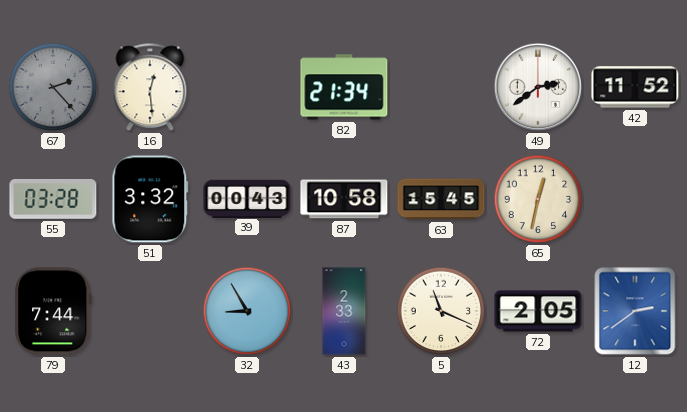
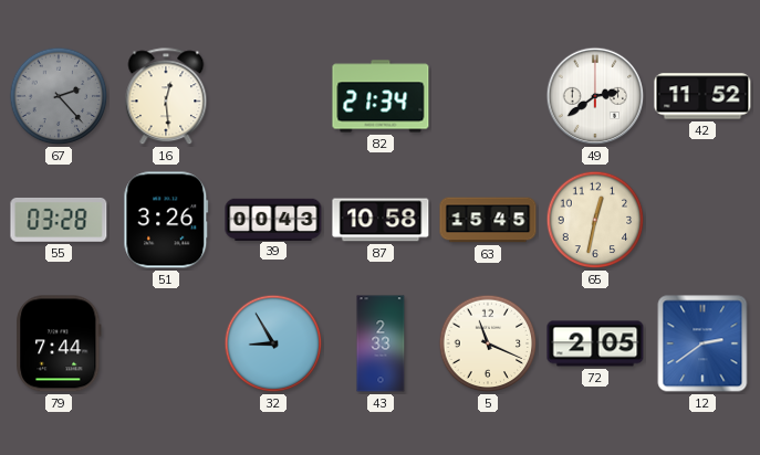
51: 3:32 -> 3:26
